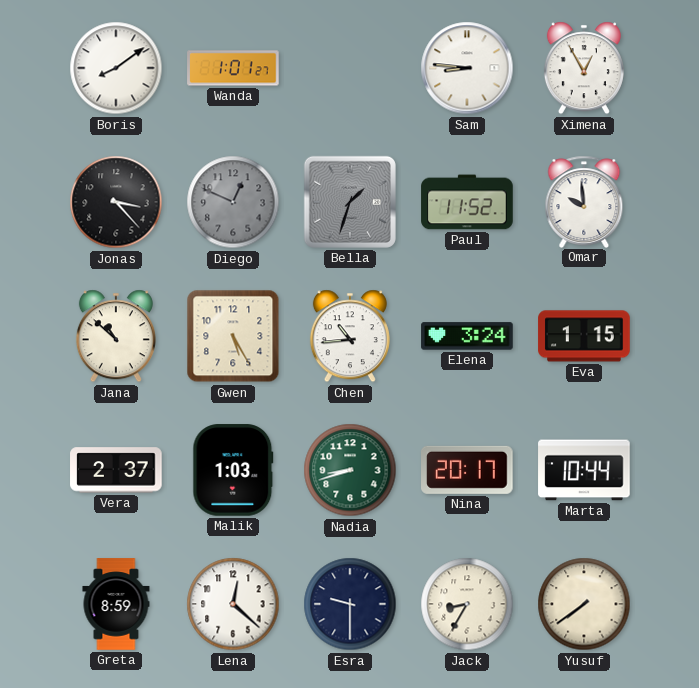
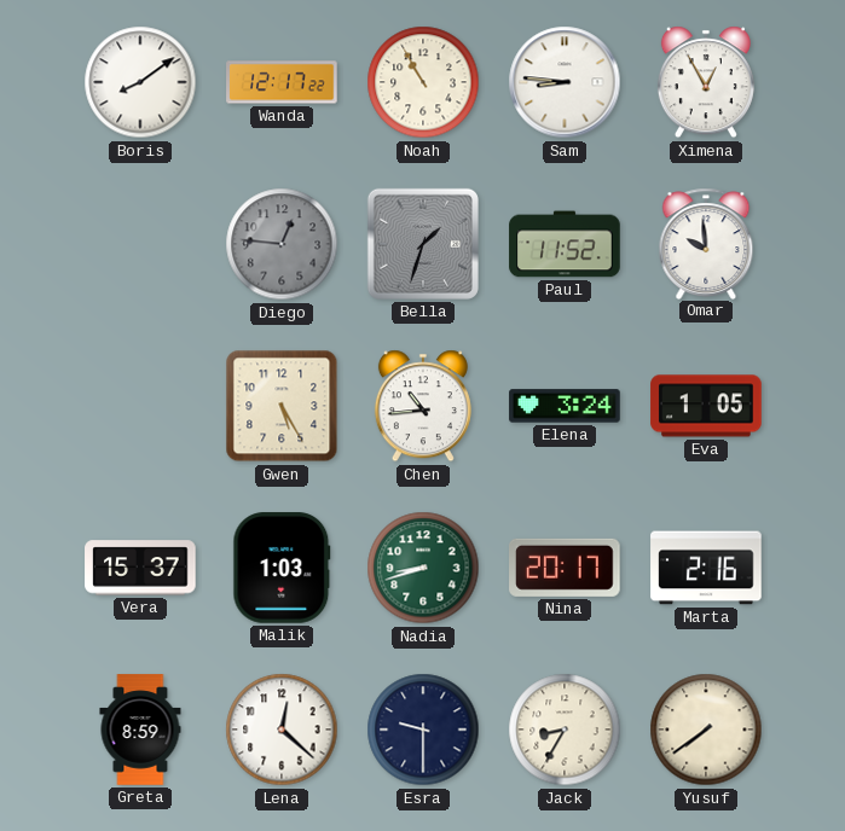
Wanda: 1:01 -> 12:17
Noah: none -> 10:55
Jonas: 3:23 -> none
Diego: 12:49 -> 12:46
Jana: 10:52 -> none
Eva: 1:15 -> 1:05
Vera: 2:37 -> 15:37
Marta: 10:44 -> 2:16
